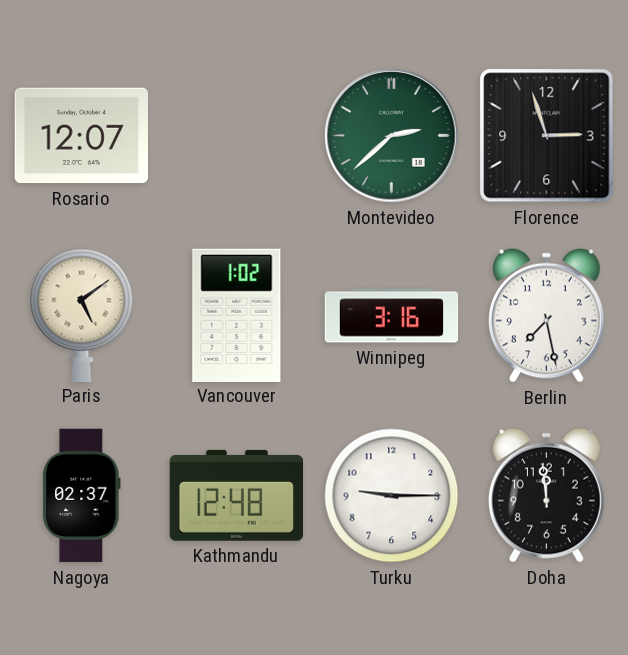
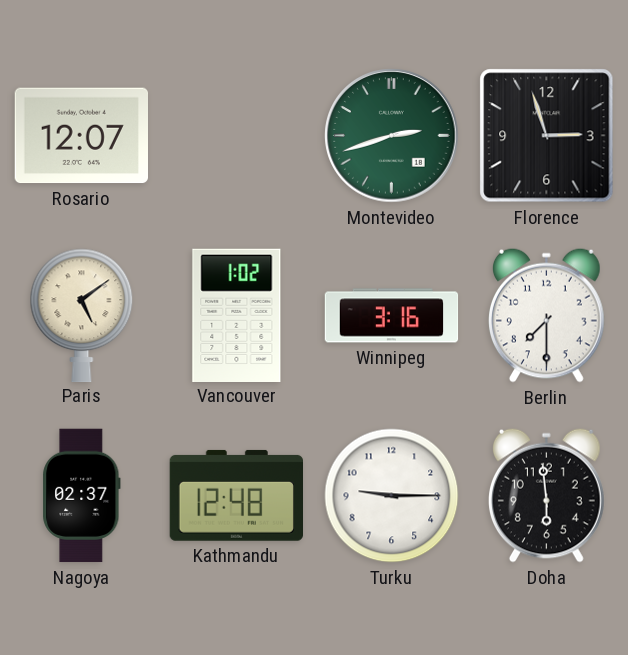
Montevideo: 2:38 -> 2:42
Berlin: 7:28 -> 7:30
Doha: 11:59 -> 5:59
